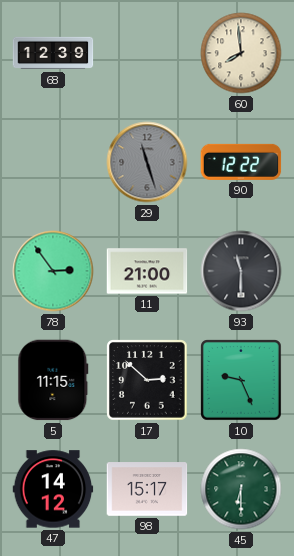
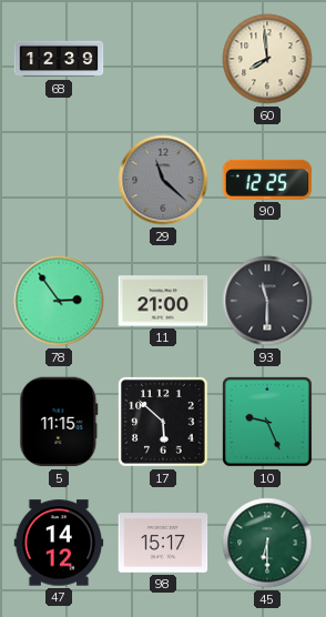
29: 11:27 -> 11:22
90: 12:22 -> 12:25
17: 2:52 -> 5:52
